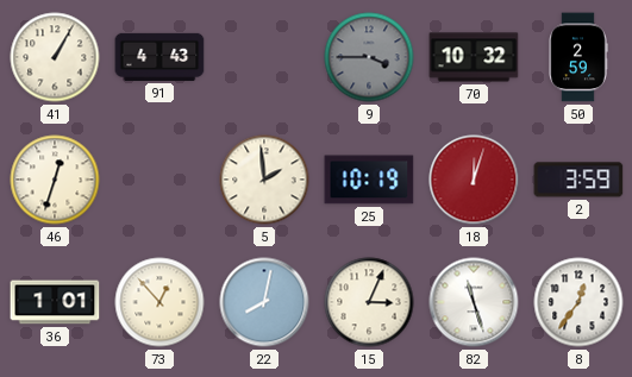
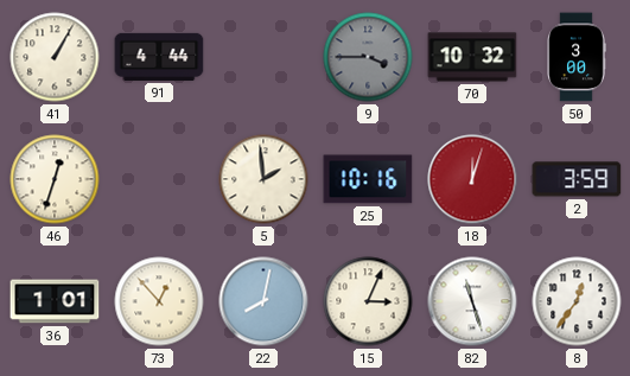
91: 4:43 -> 4:44
50: 2:59 -> 3:00
25: 10:19 -> 10:16
